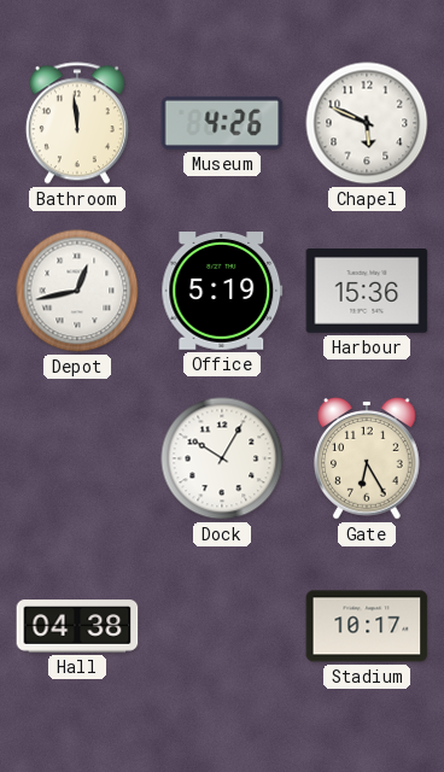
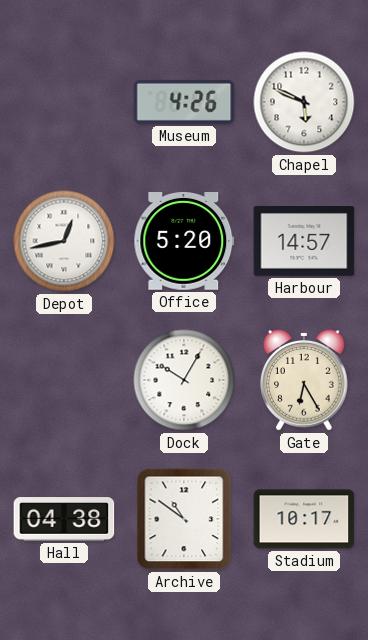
Bathroom: 11:59 -> none
Office: 5:19 -> 5:20
Harbour: 15:36 -> 14:57
Archive: none -> 10:51
